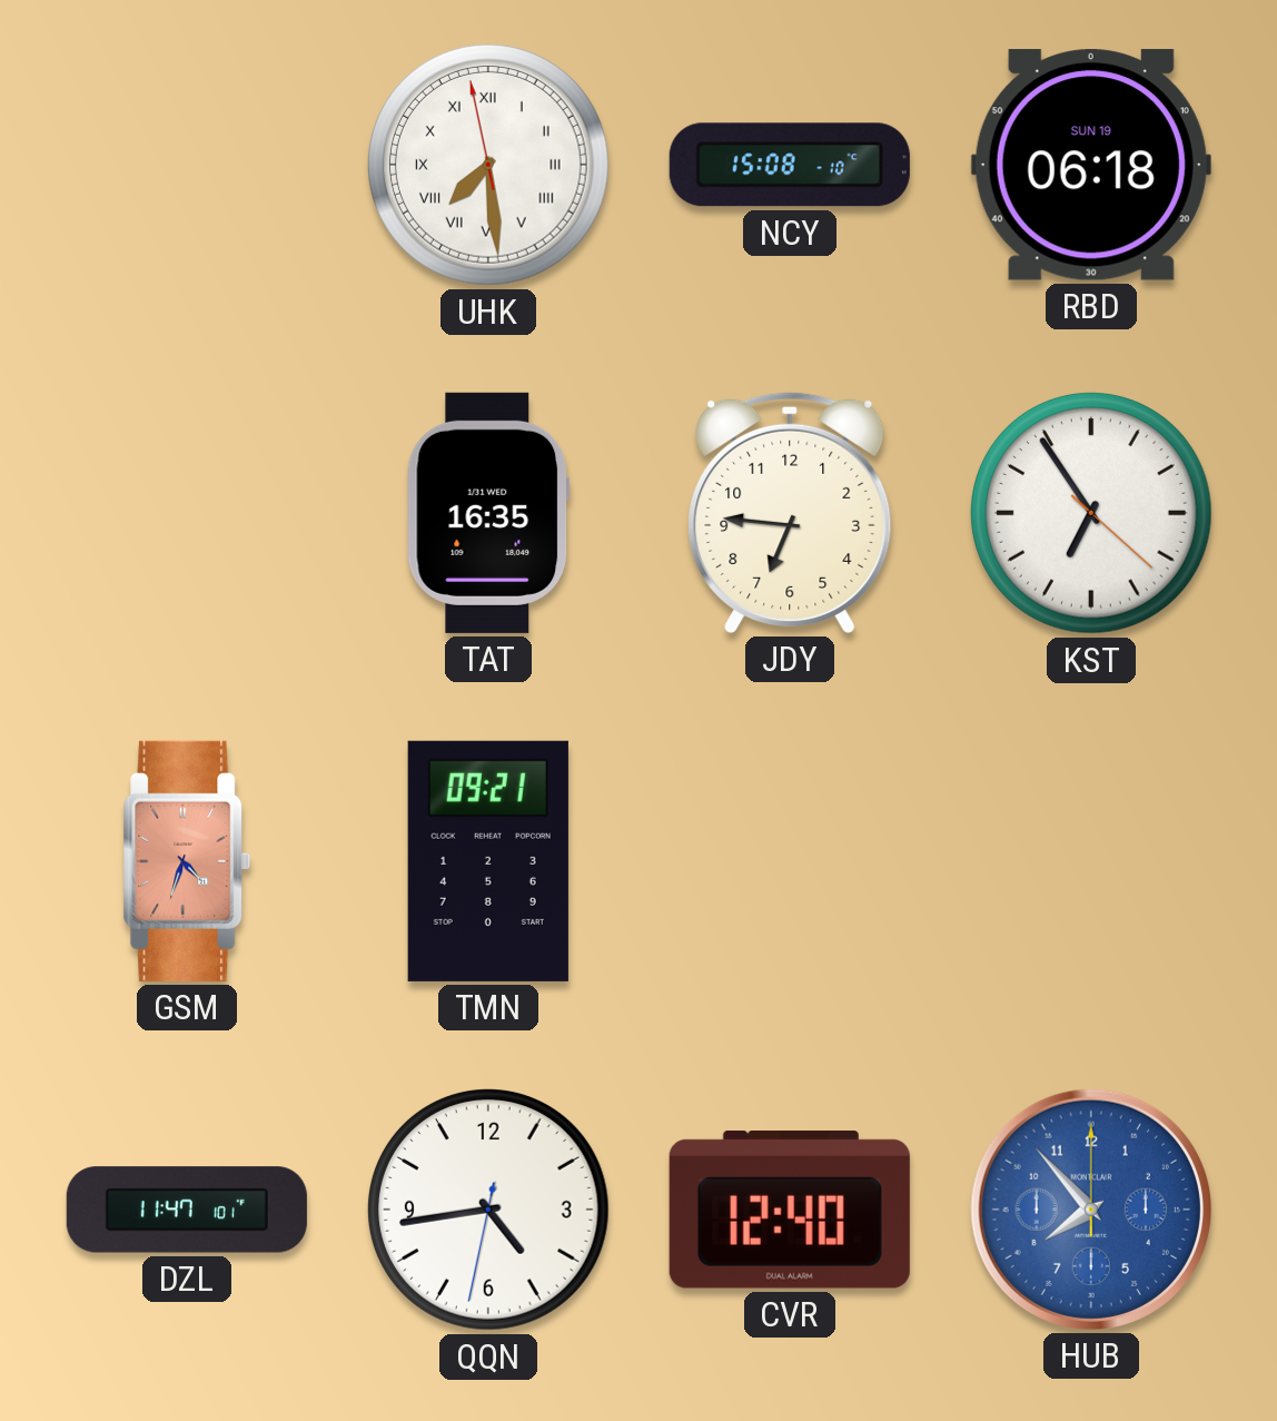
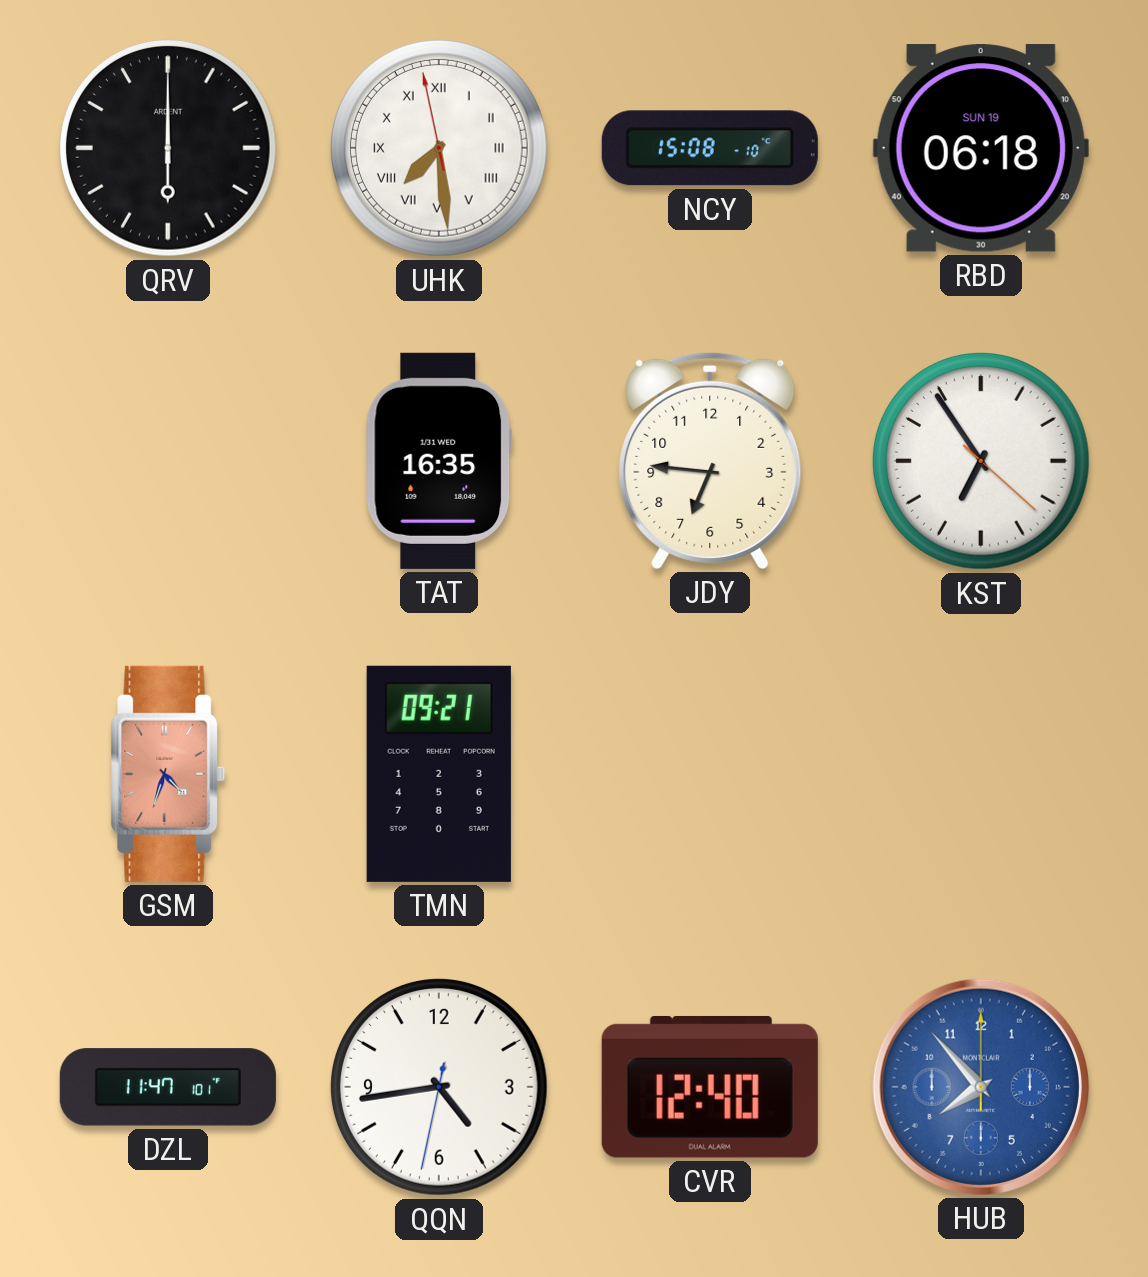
QRV: none -> 6:00
